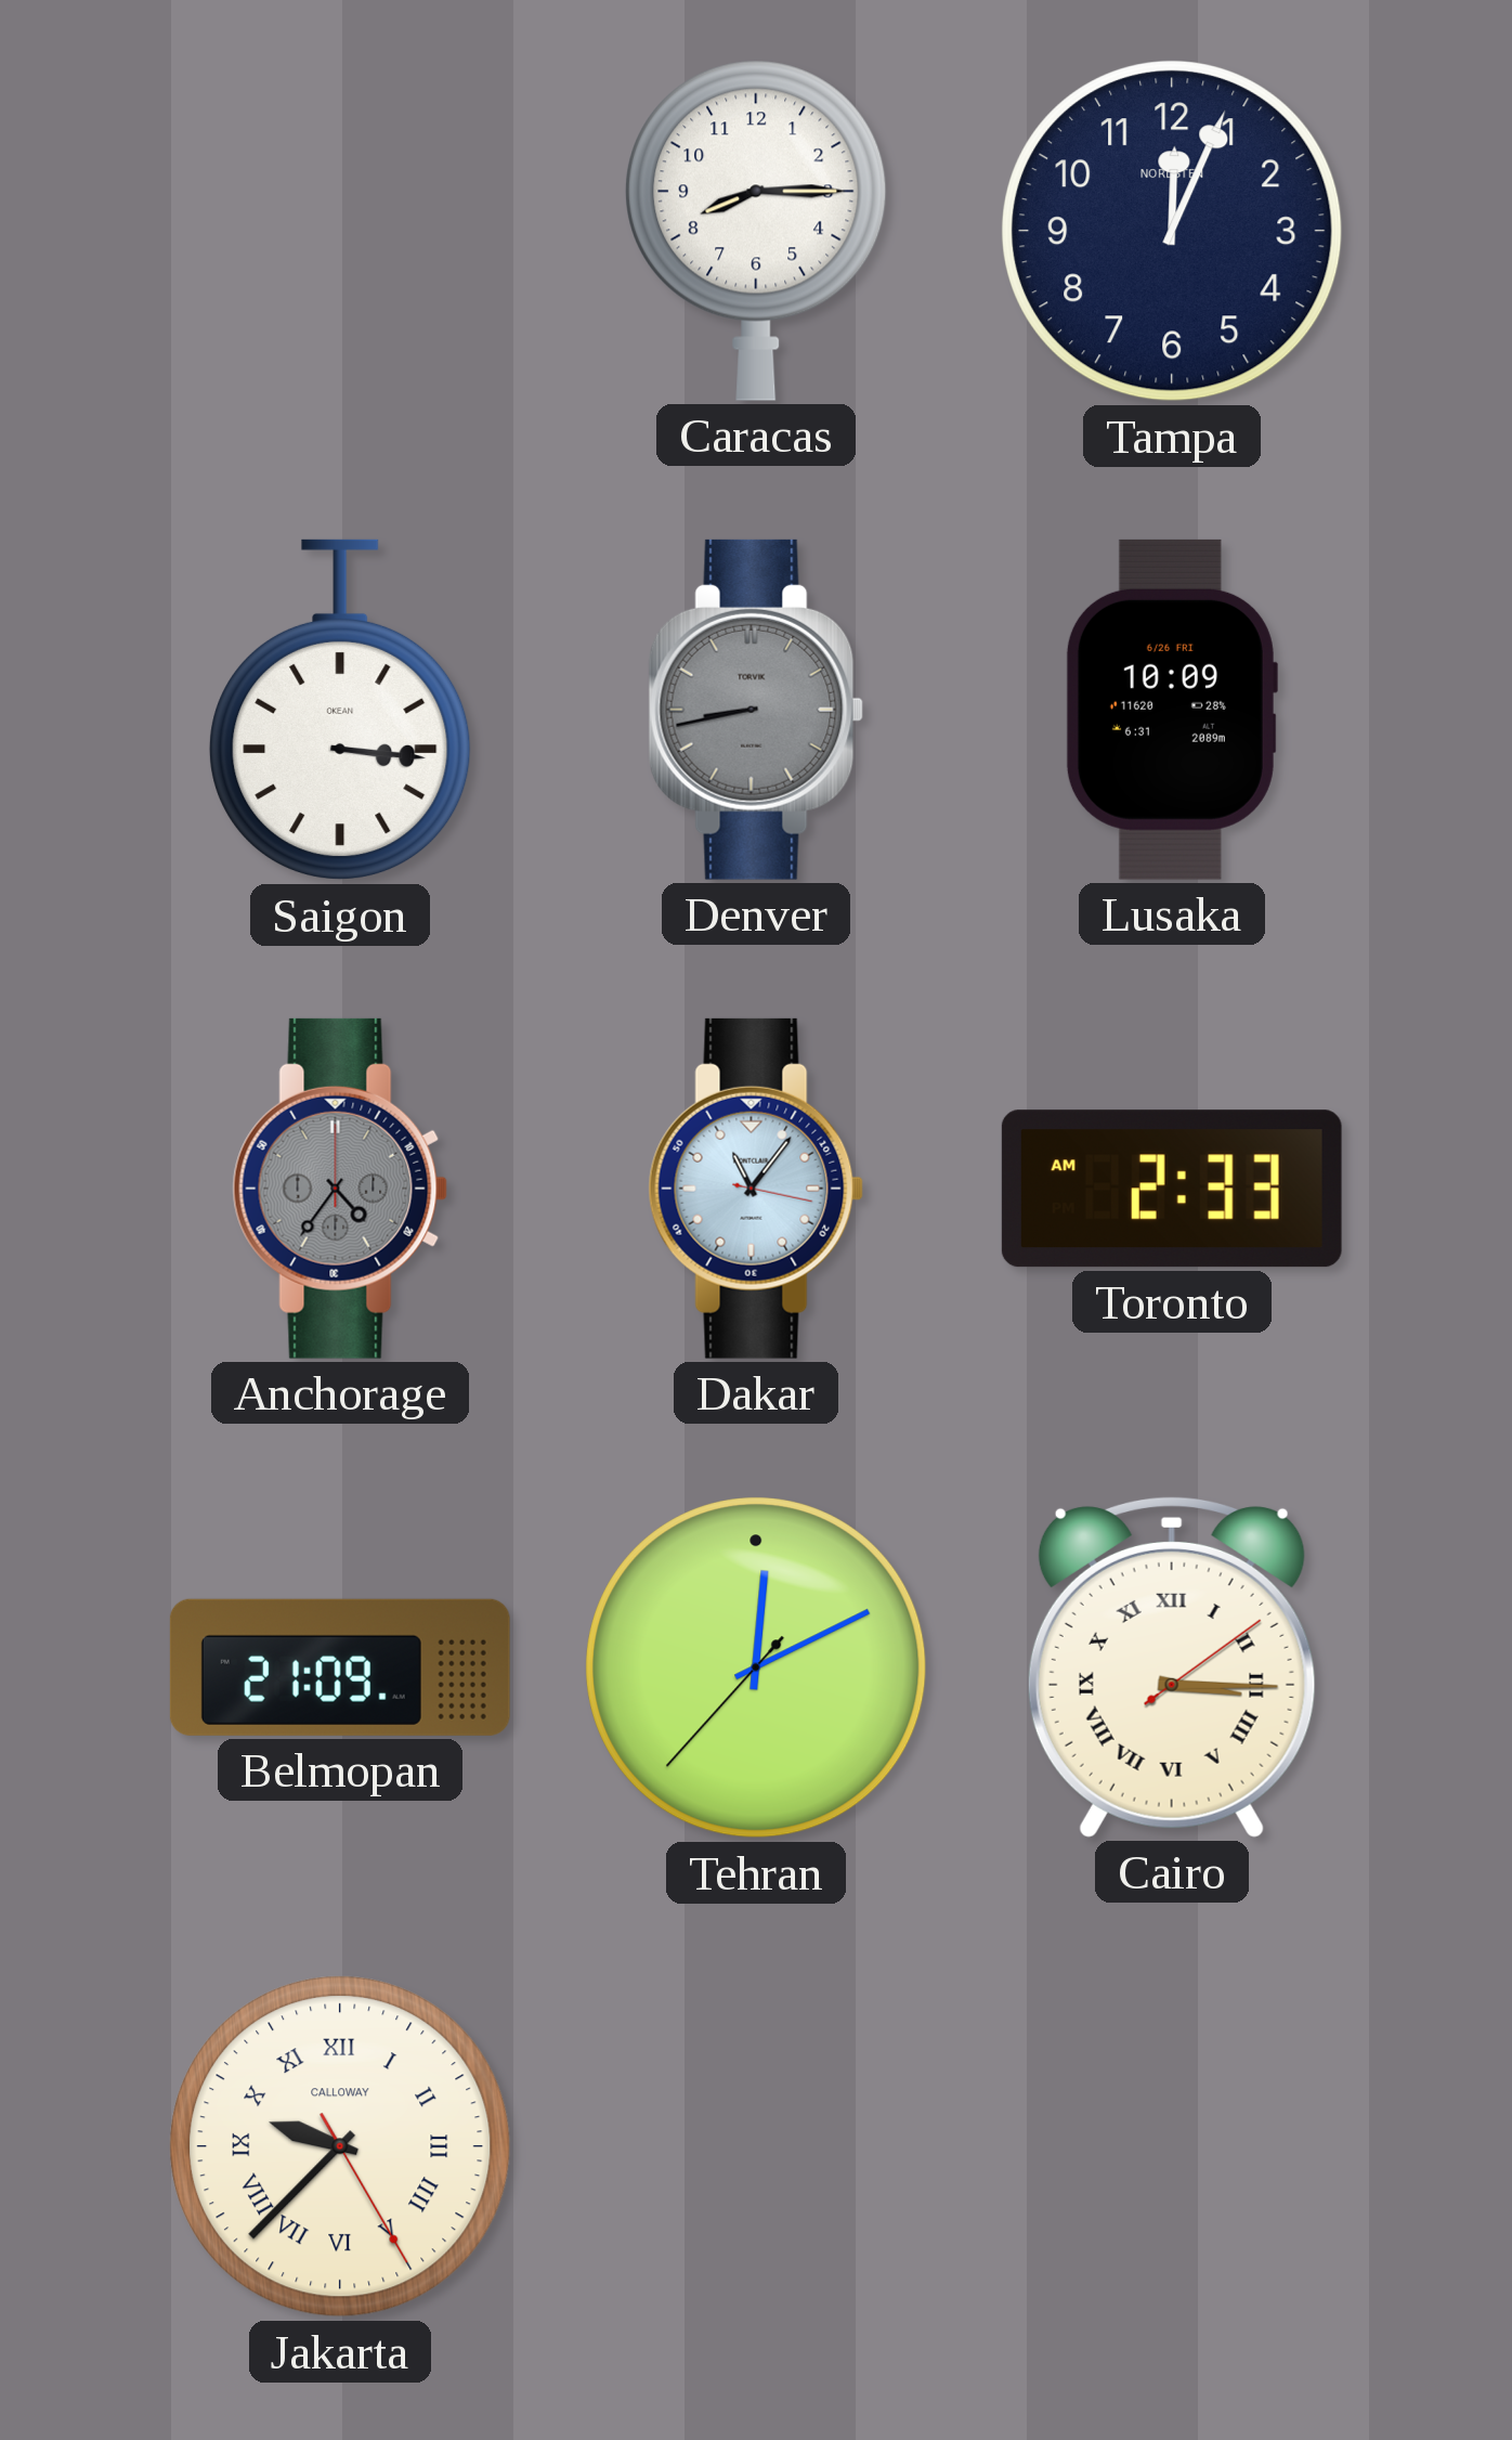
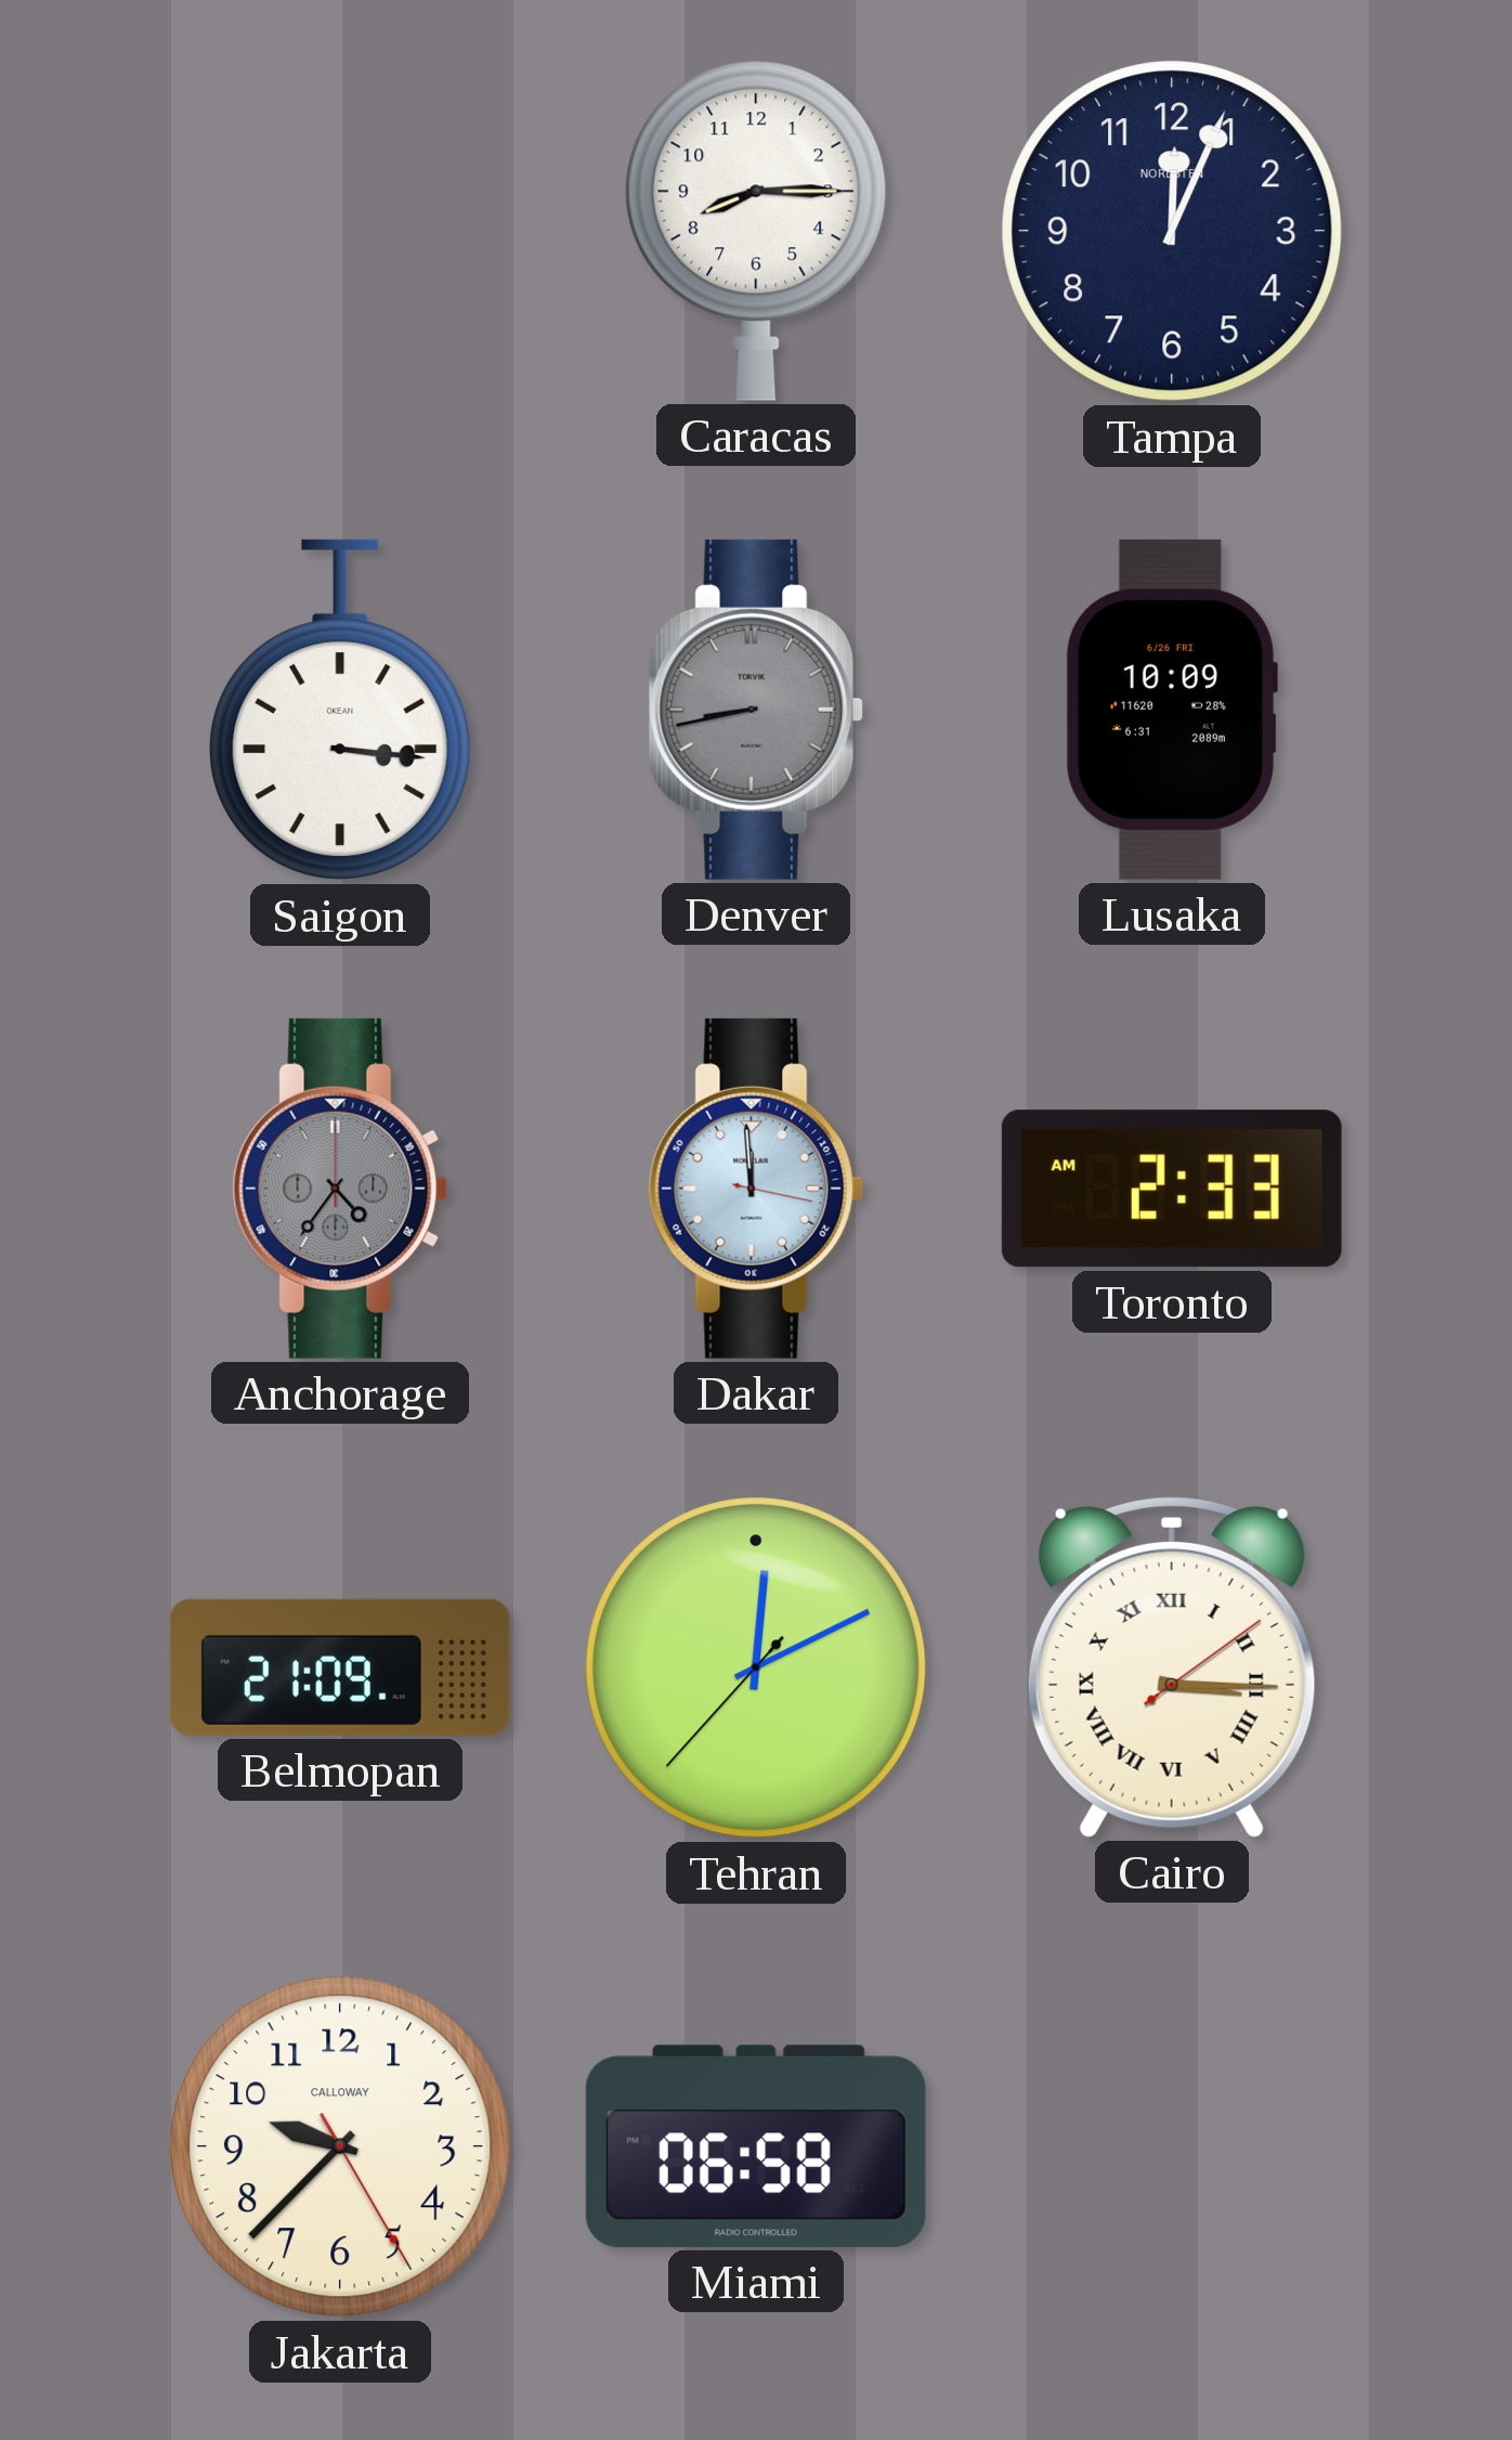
Dakar: 11:06 -> 11:59
Jakarta numerals: Roman -> Arabic
Miami: none -> 06:58
